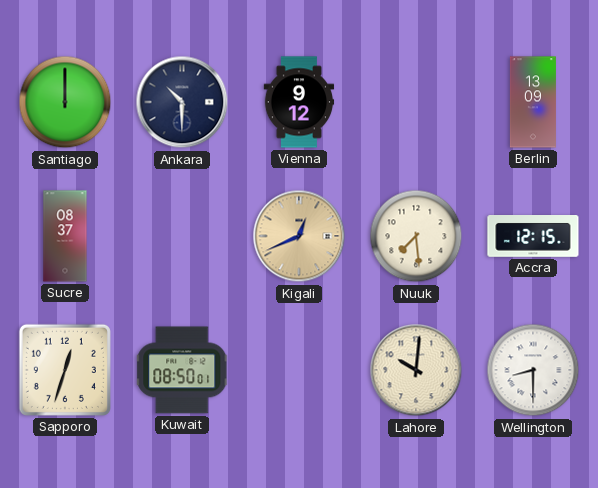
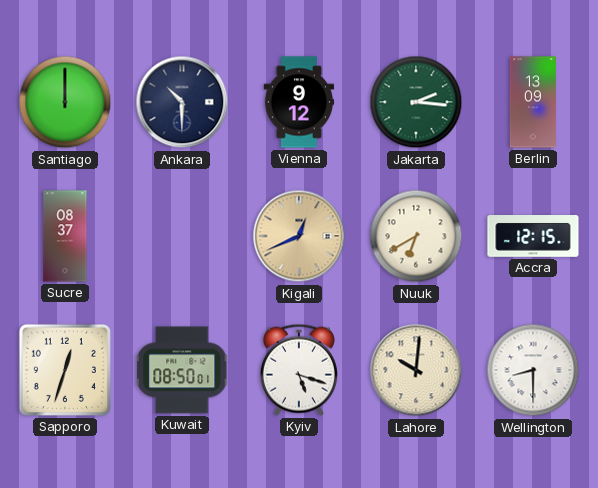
Jakarta: none -> 2:16
Nuuk: 7:29 -> 6:40
Kyiv: none -> 5:18
